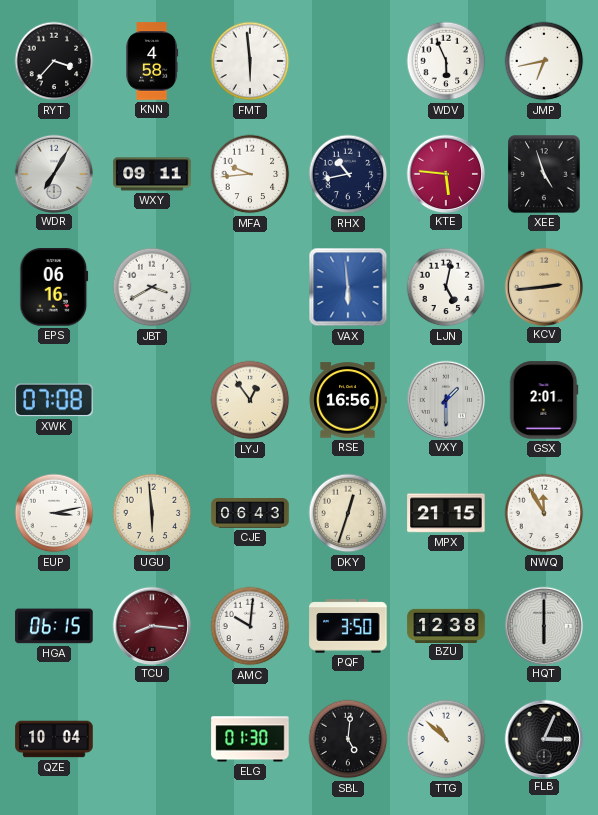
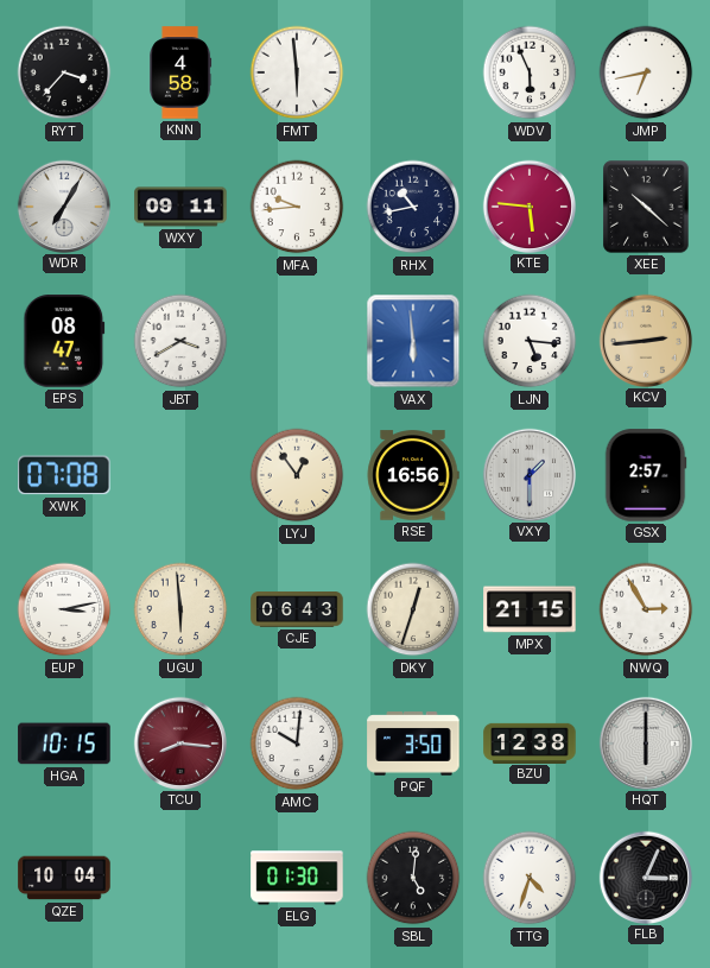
XEE: 4:57 -> 10:22
EPS: 06:16 -> 08:47
LJN: 5:02 -> 5:16
GSX: 2:01 -> 2:57
NWQ: 11:55 -> 2:55
HGA: 06:15 -> 10:15
TTG: 10:52 -> 4:33
